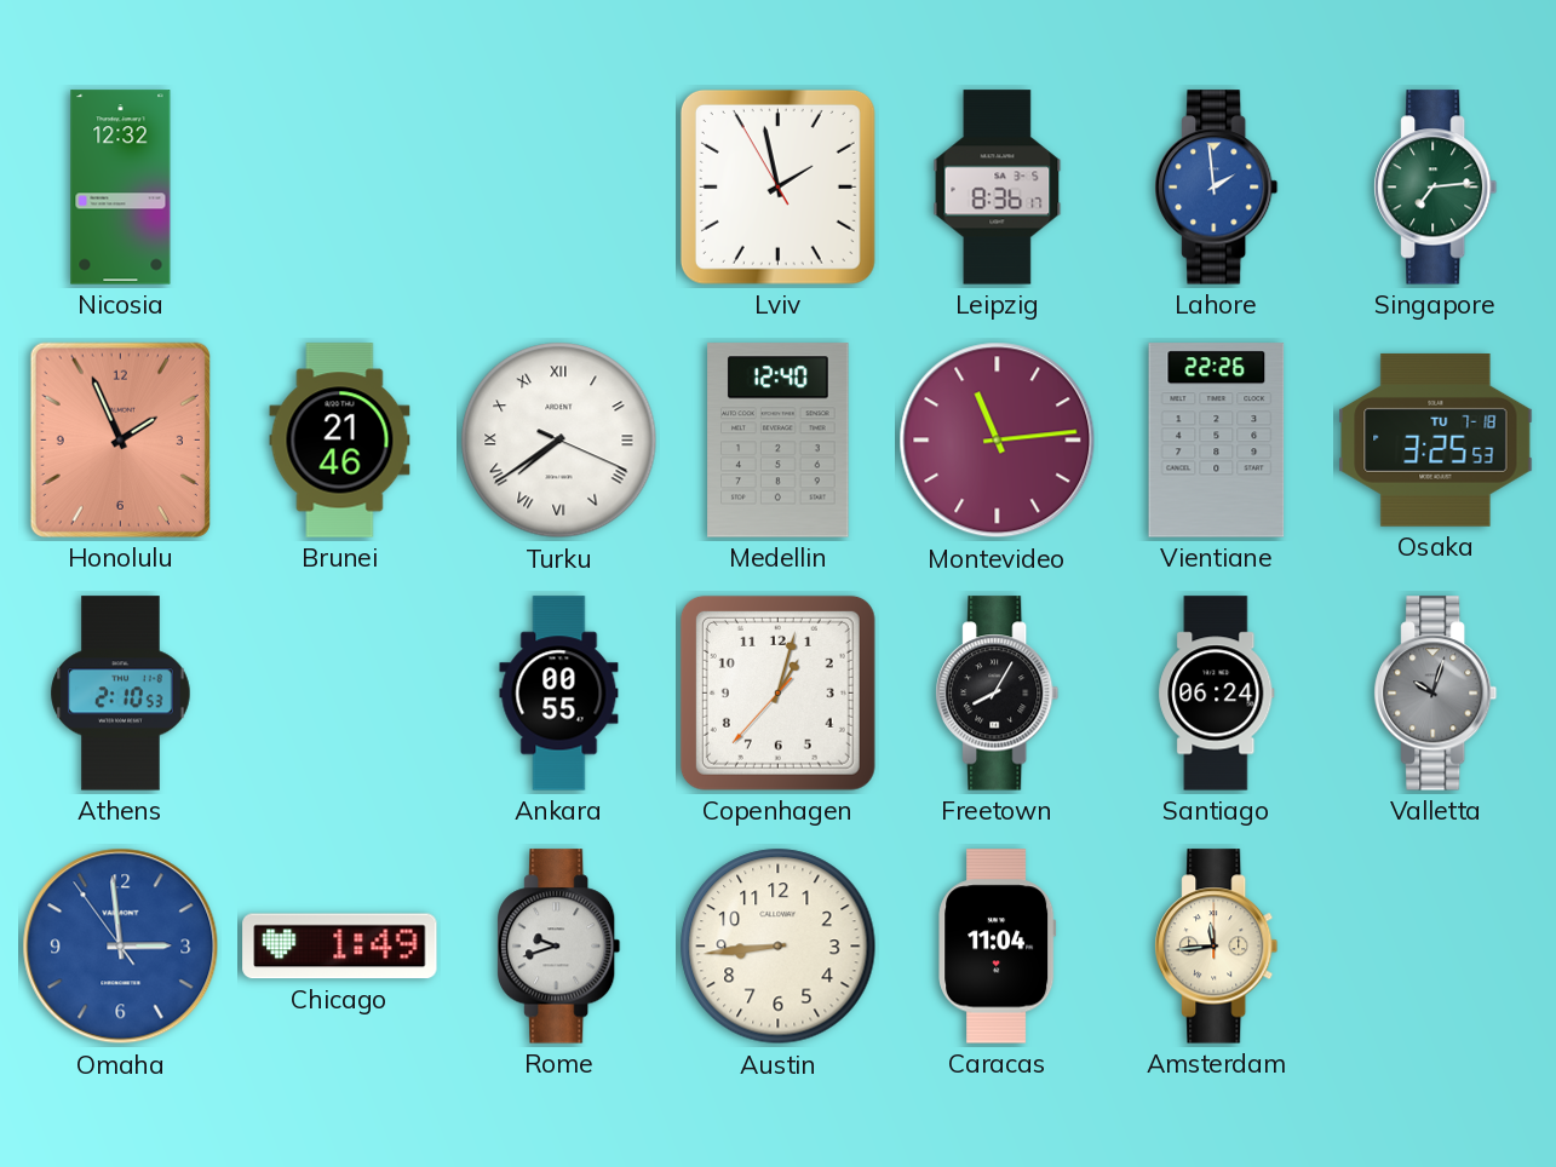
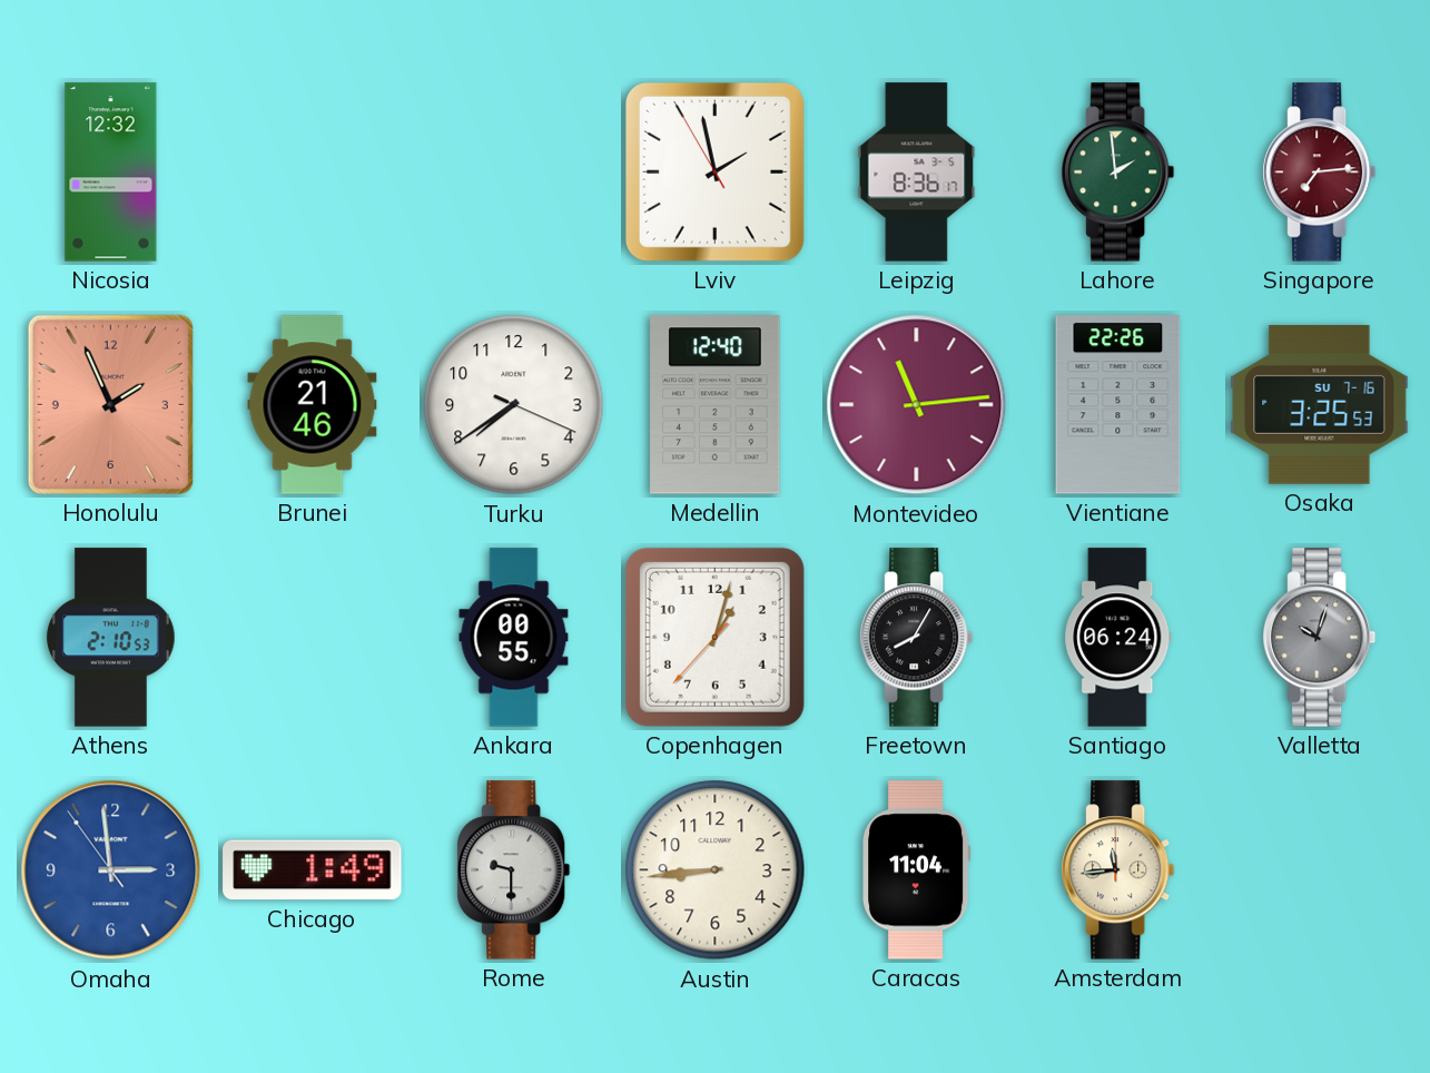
Lahore dial: blue -> green
Singapore dial: green -> burgundy
Turku numerals: Roman -> Arabic
Osaka date: TU 7-18 -> SU 7-16
Rome: 9:42 -> 9:30
